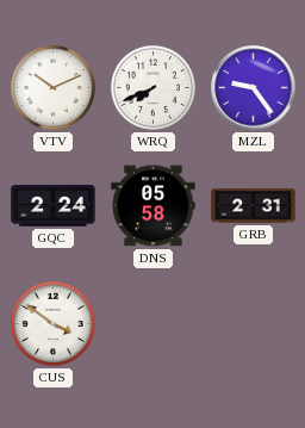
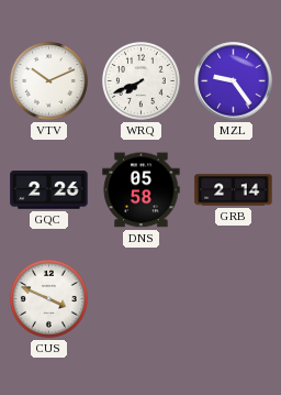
GQC: 2:24 -> 2:26
GRB: 2:31 -> 2:14
CUS: 3:51 -> 3:49
